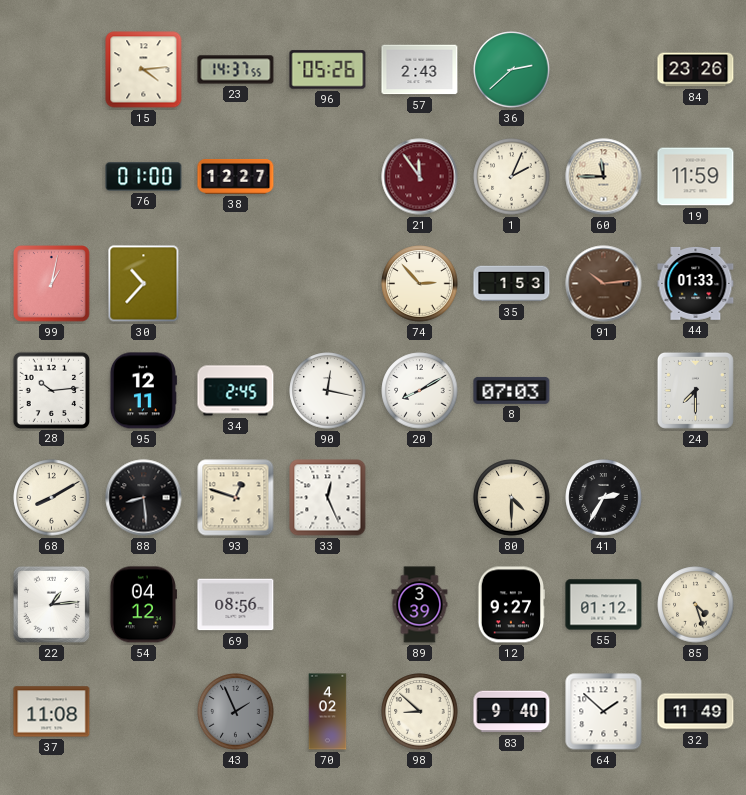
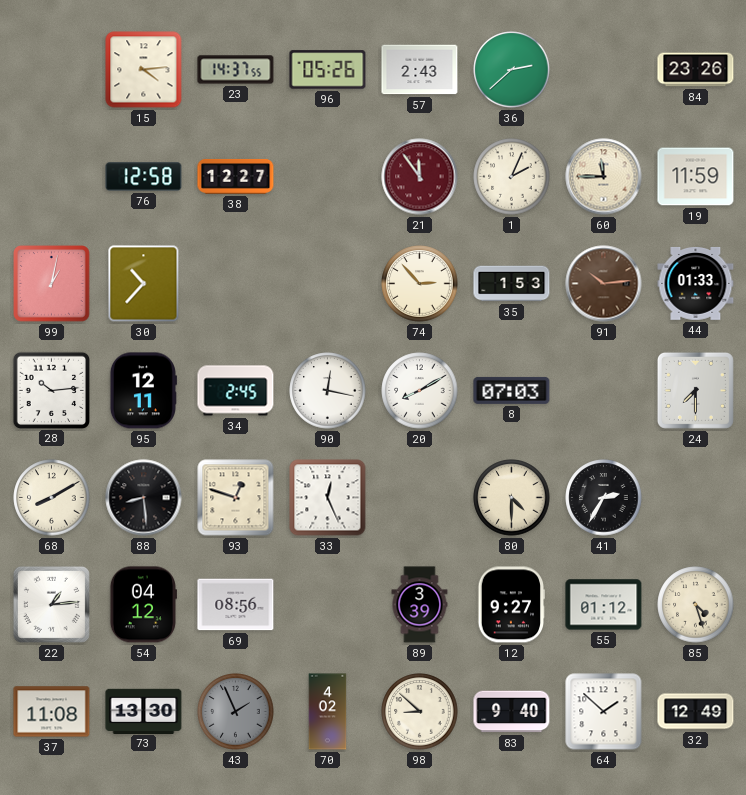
76: 01:00 -> 12:58
73: none -> 13:30
32: 11:49 -> 12:49
